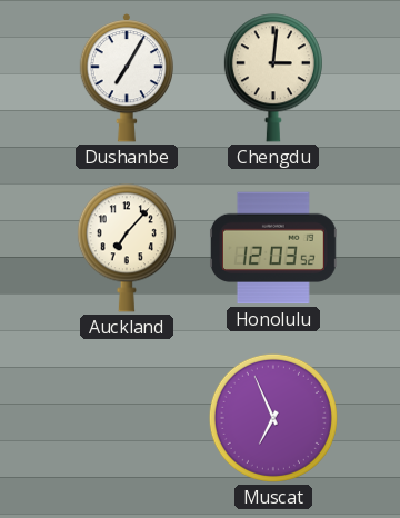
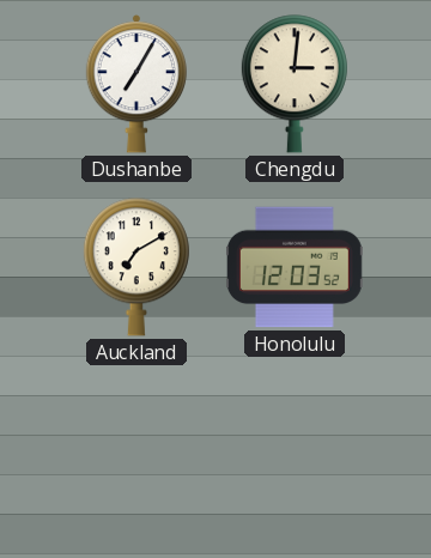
Auckland: 7:07 -> 7:10
Muscat: 6:56 -> none
